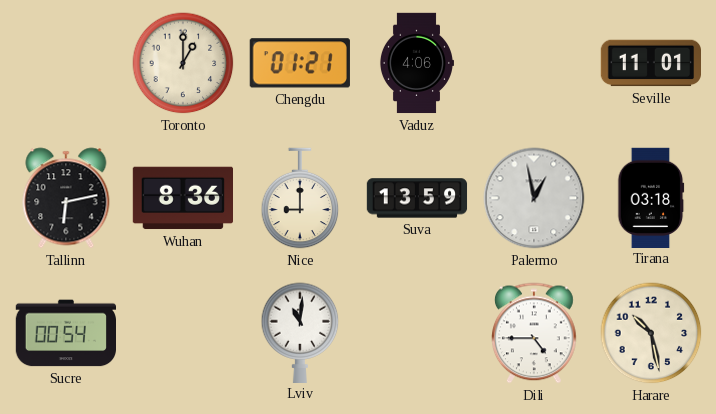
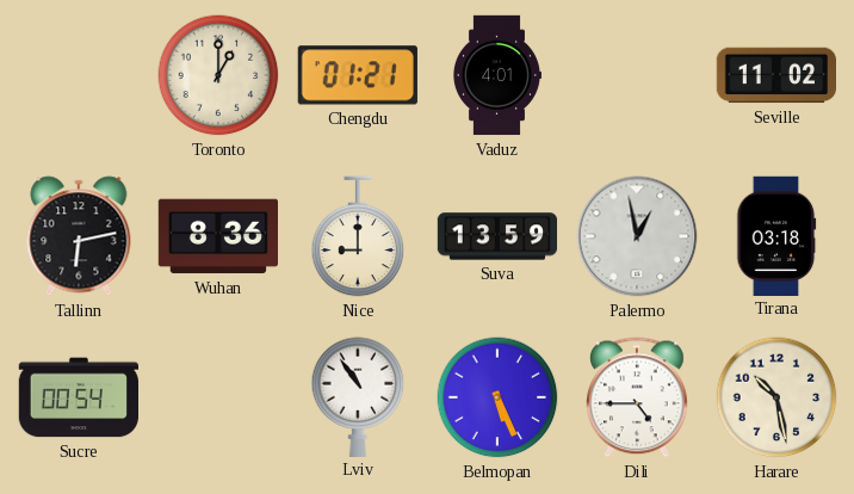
Vaduz: 4:06 -> 4:01
Seville: 11:01 -> 11:02
Lviv: 11:01 -> 10:54
Belmopan: none -> 5:26
